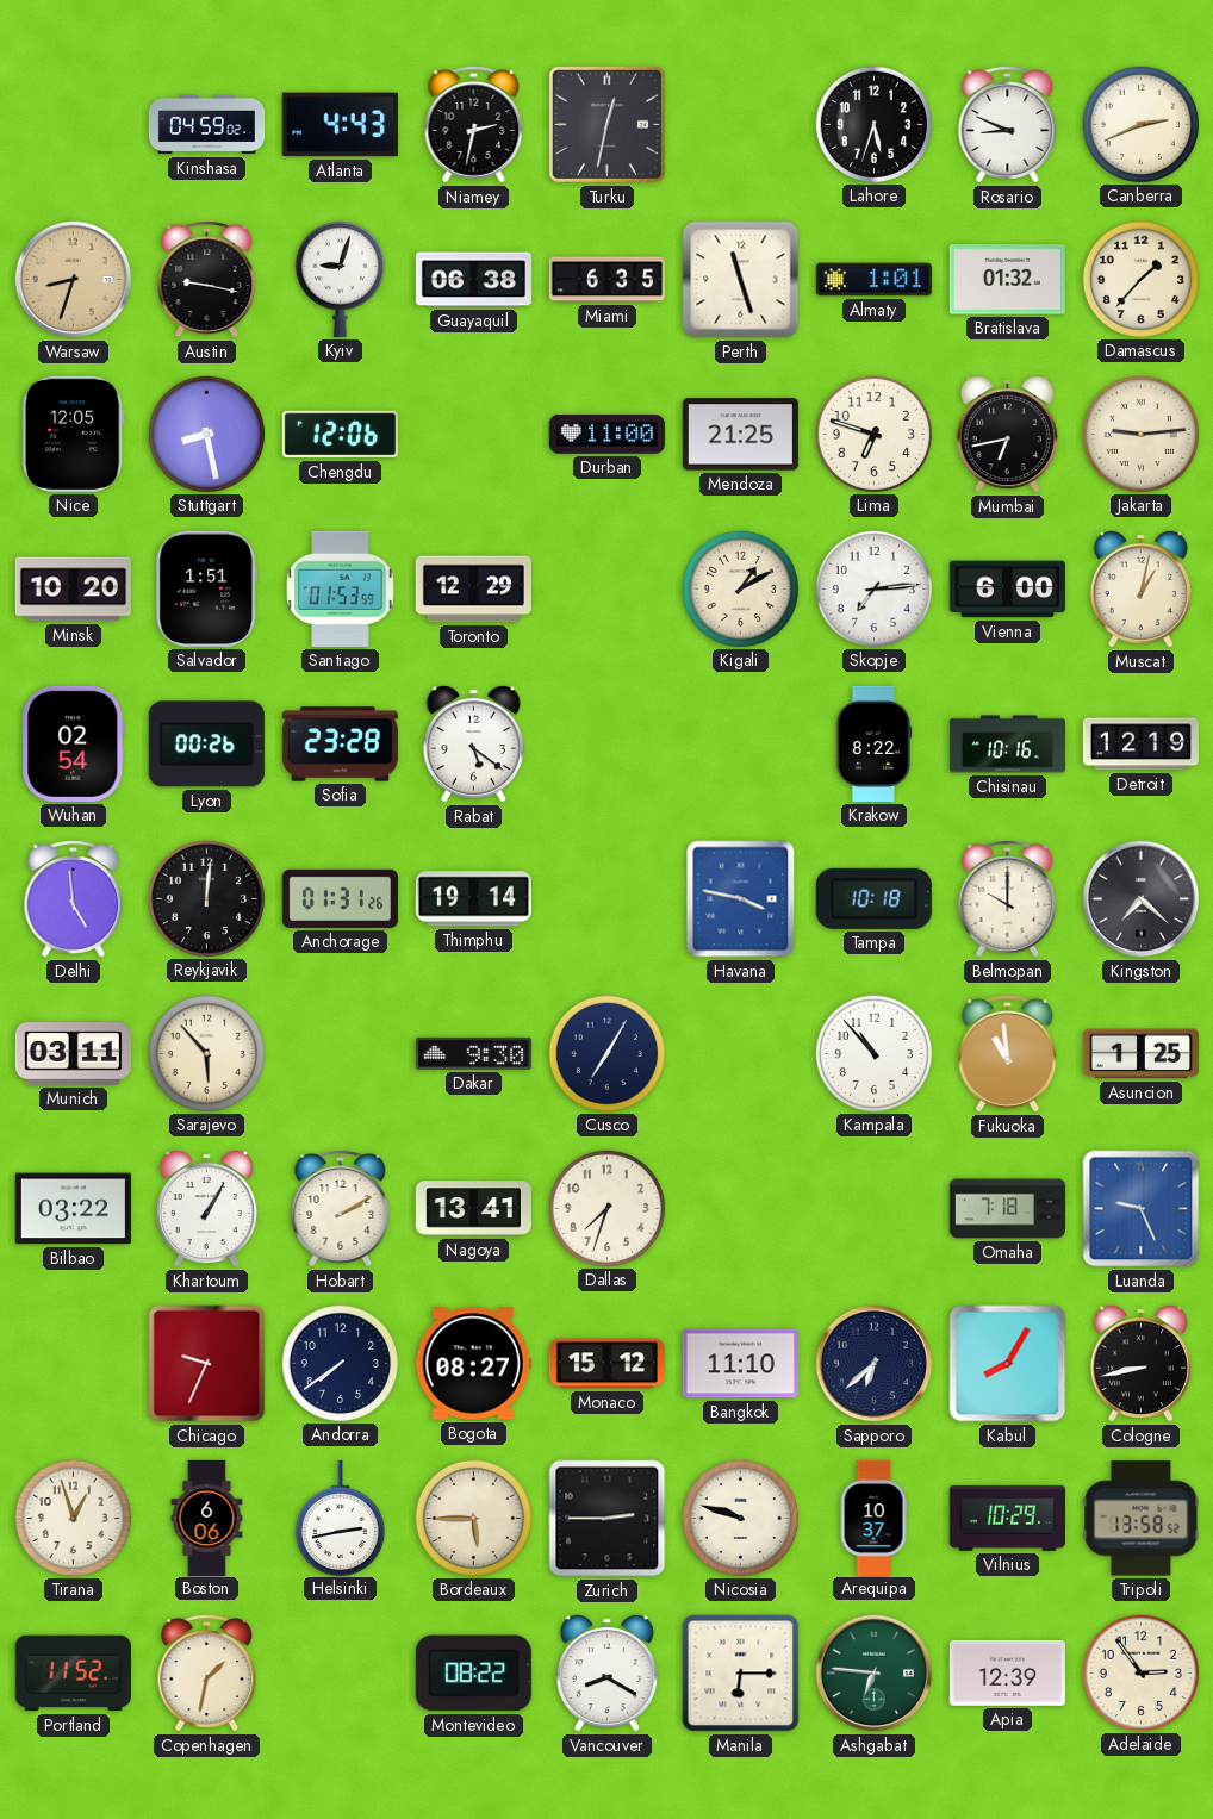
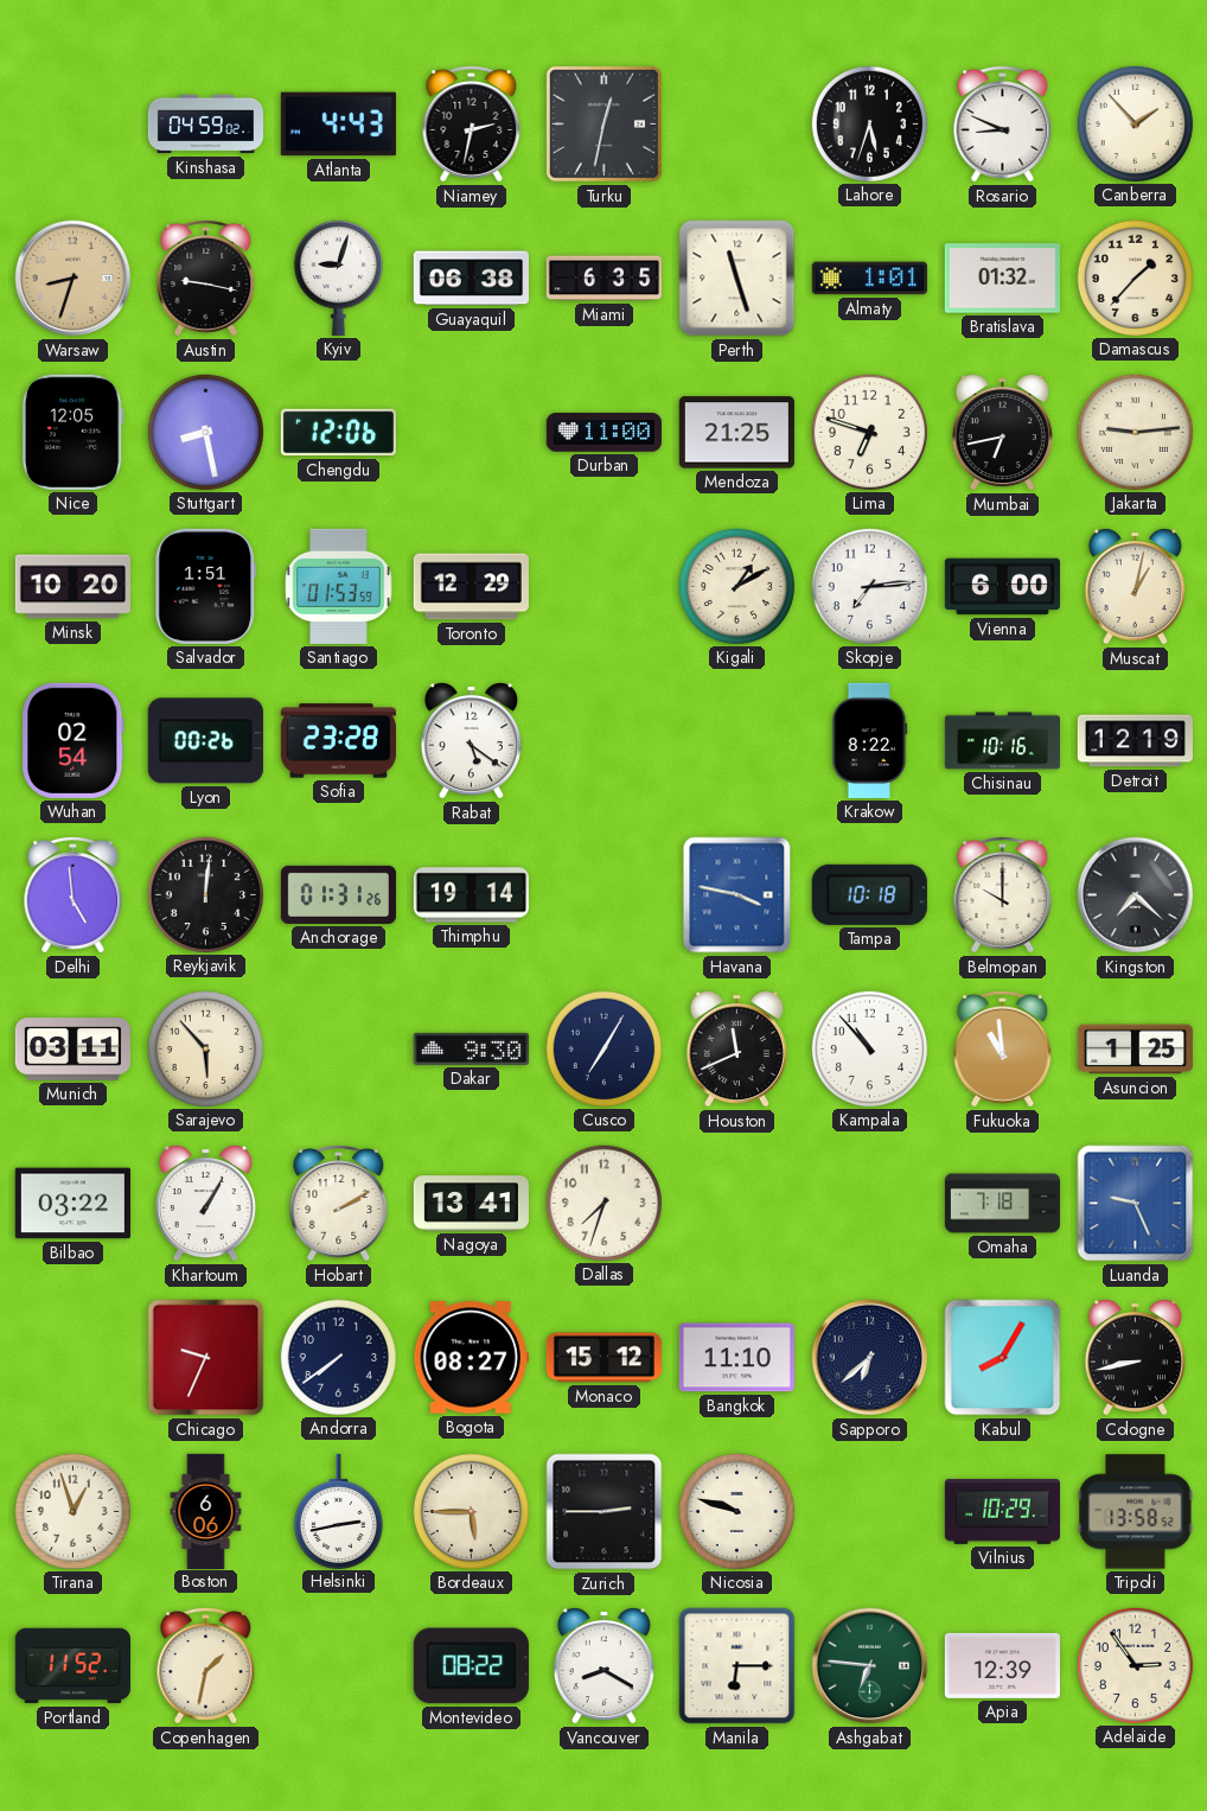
Canberra: 2:41 -> 1:53
Houston: none -> 11:41
Arequipa: 10:37 -> none
